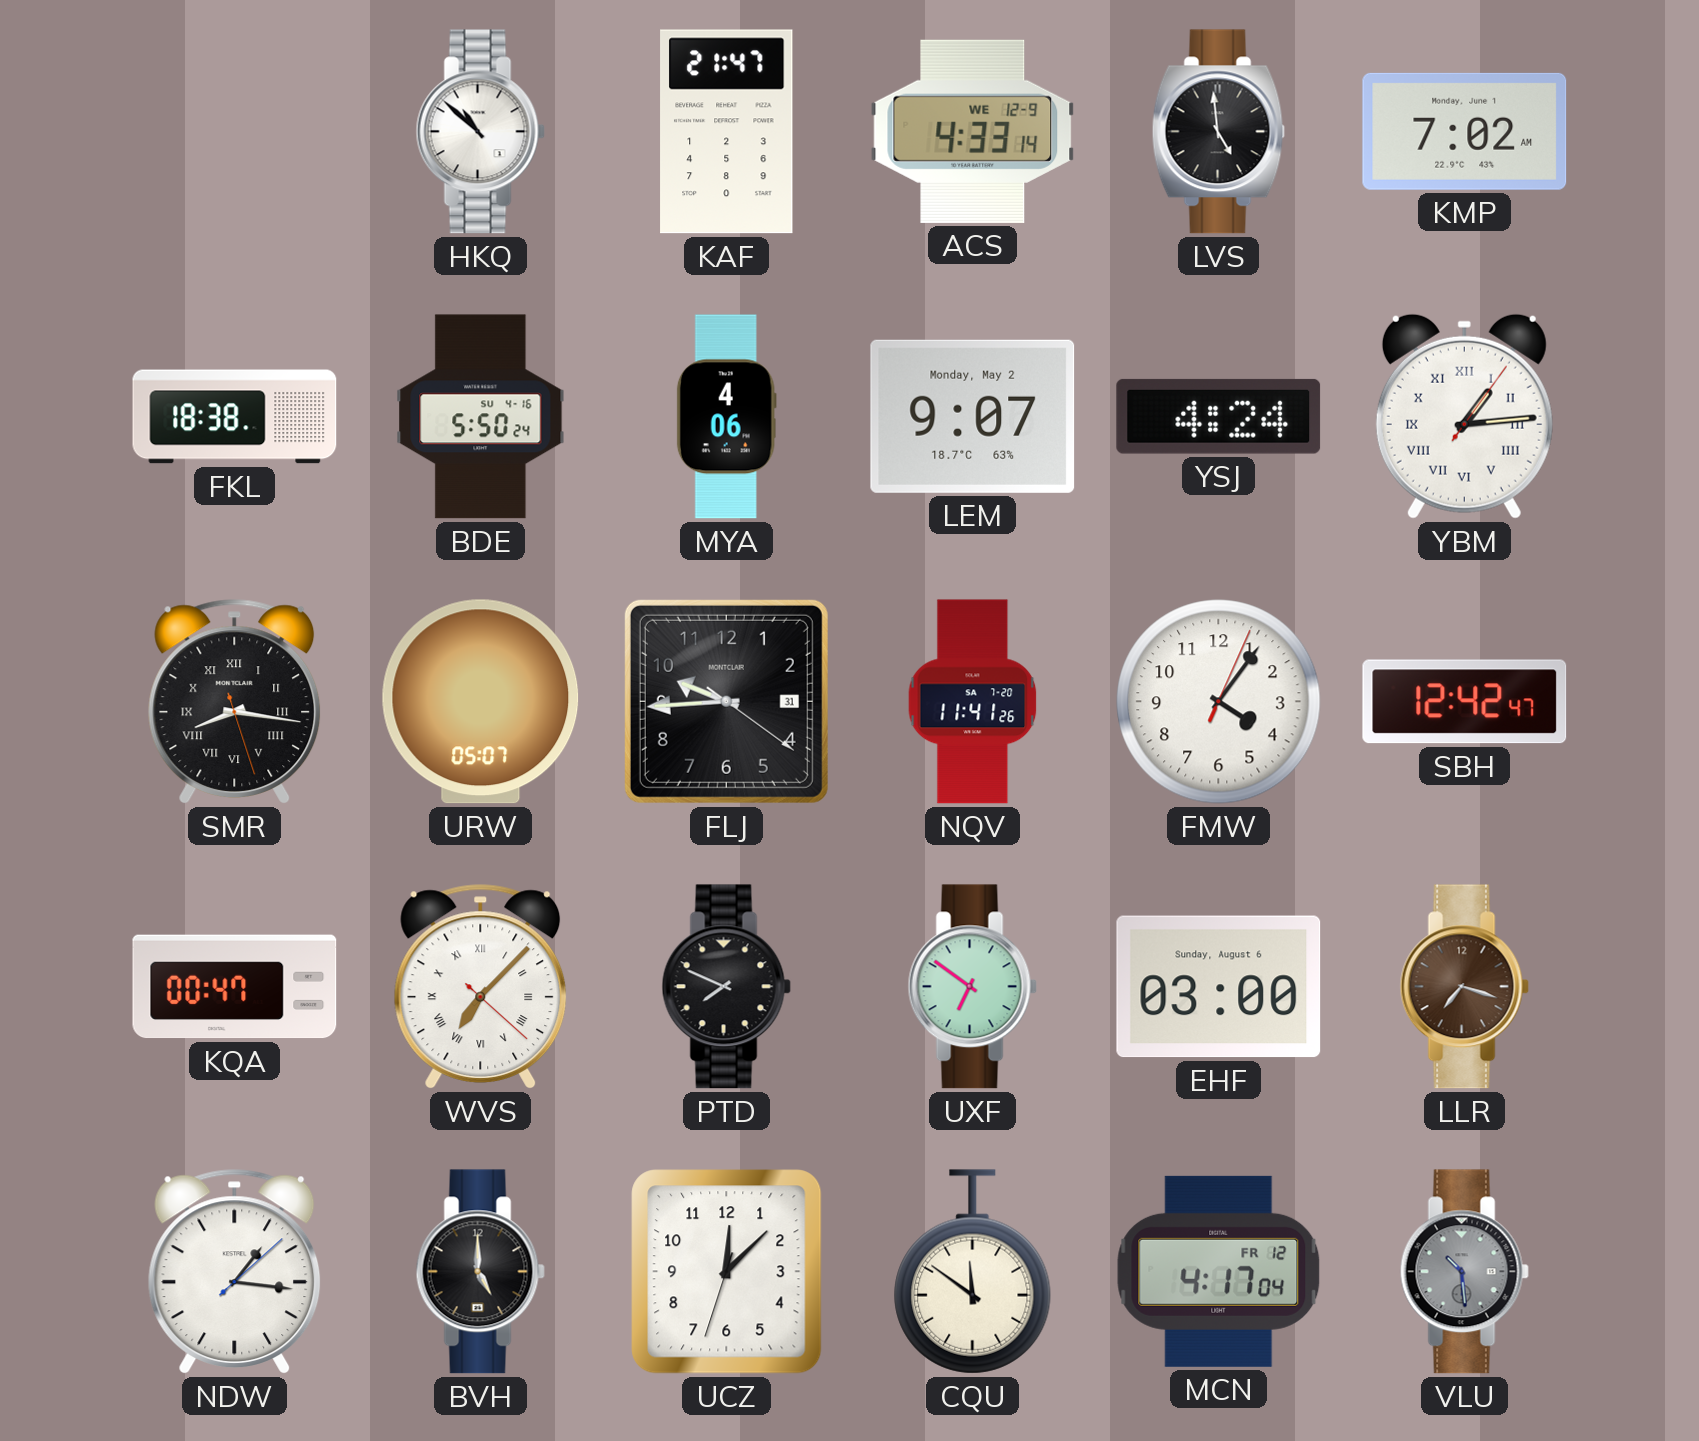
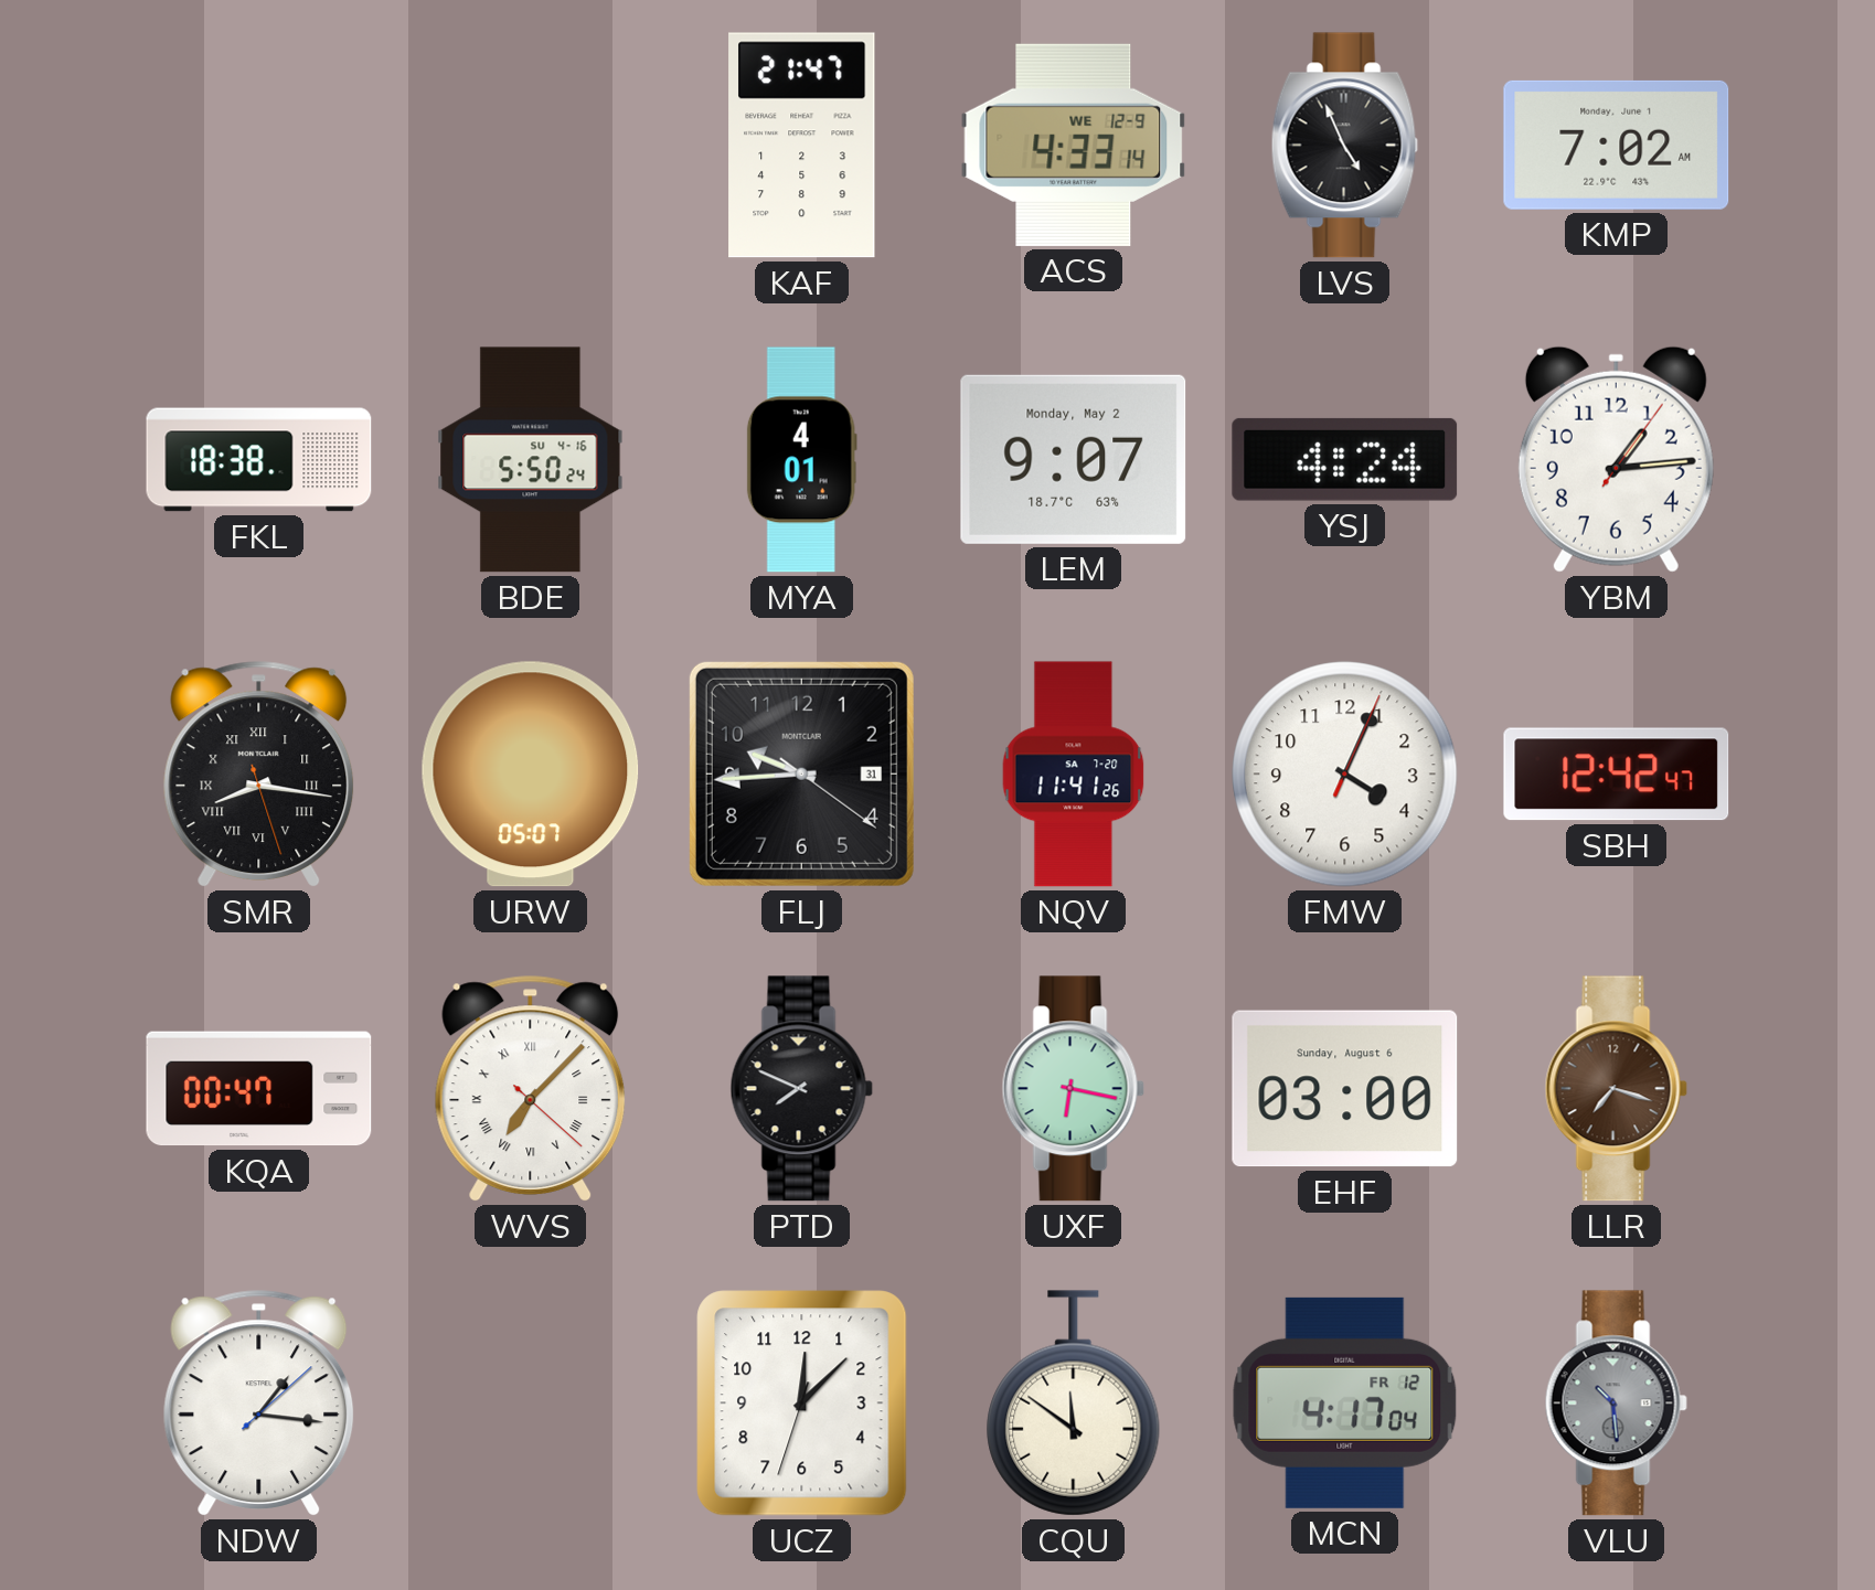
HKQ: 10:52 -> none
LVS: 4:59 -> 4:56
MYA: 4:06 -> 4:01
YBM numerals: Roman -> Arabic
FMW: 4:06 -> 4:04
UXF: 6:51 -> 6:17
BVH: 5:00 -> none
